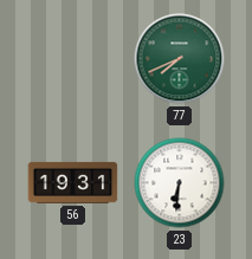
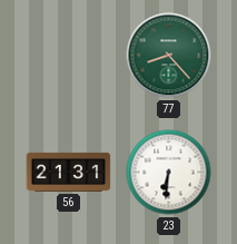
77: 7:41 -> 8:23
56: 19:31 -> 21:31
